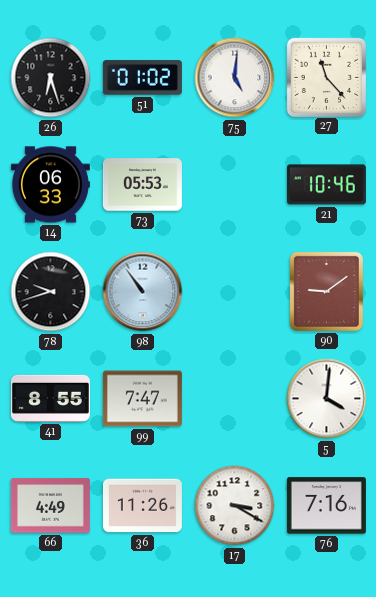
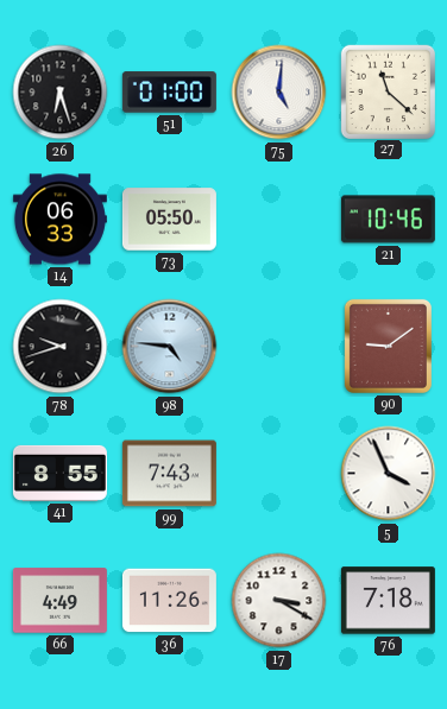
51: 01:02 -> 01:00
27: 11:23 -> 11:22
73: 05:53 -> 05:50
98: 10:54 -> 4:46
99: 7:47 -> 7:43
5: 4:01 -> 3:56
76: 7:16 -> 7:18
